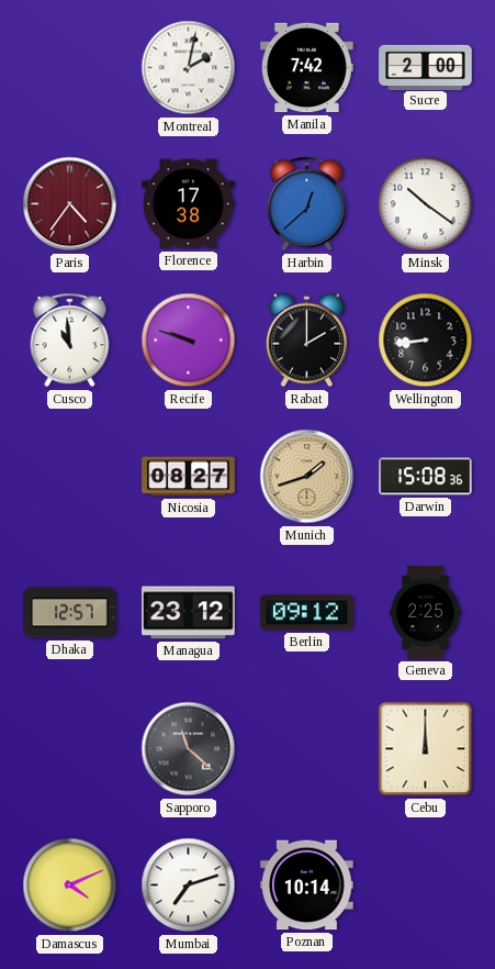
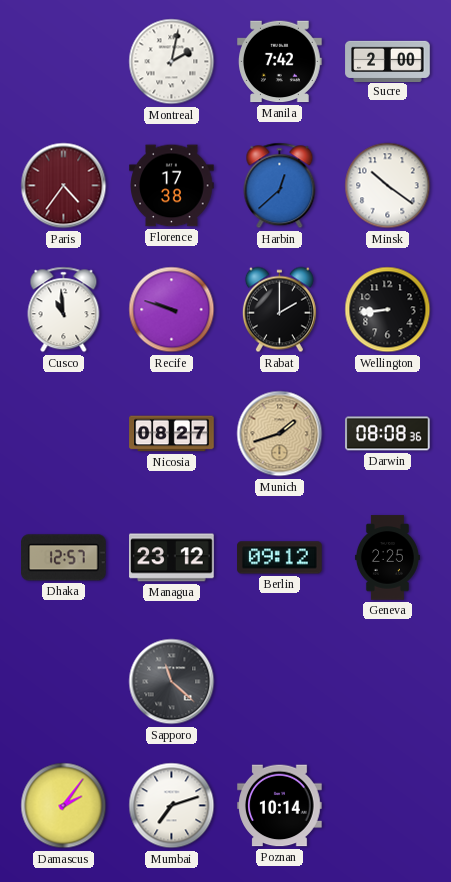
Darwin: 15:08 -> 08:08
Cebu: 12:00 -> none
Damascus: 4:11 -> 2:06
